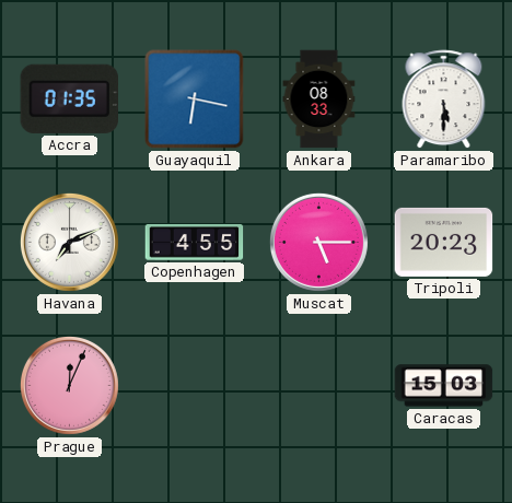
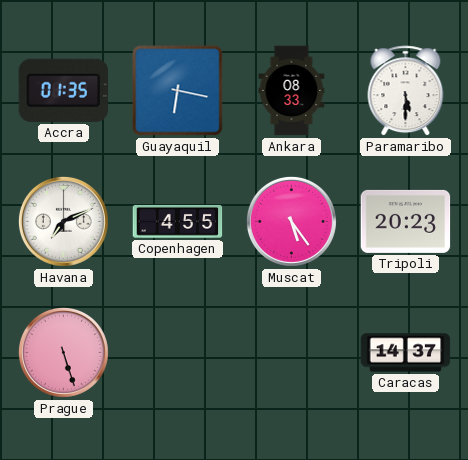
Muscat: 5:15 -> 5:24
Prague: 12:04 -> 5:27
Caracas: 15:03 -> 14:37
